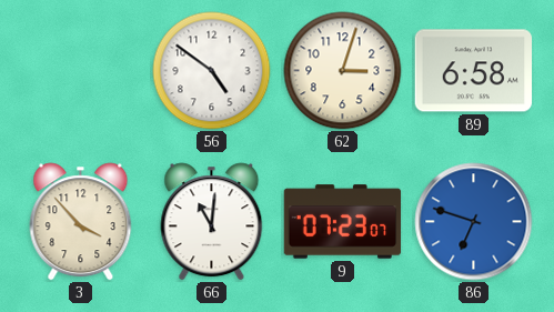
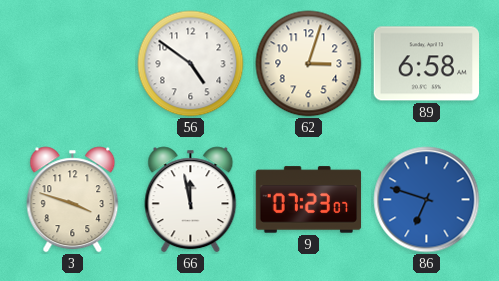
3: 3:53 -> 3:48
66: 11:01 -> 11:58
